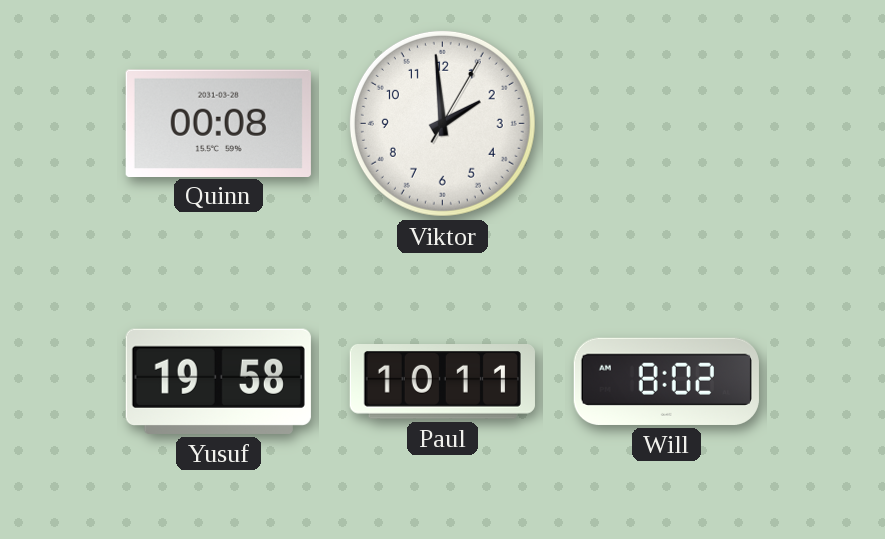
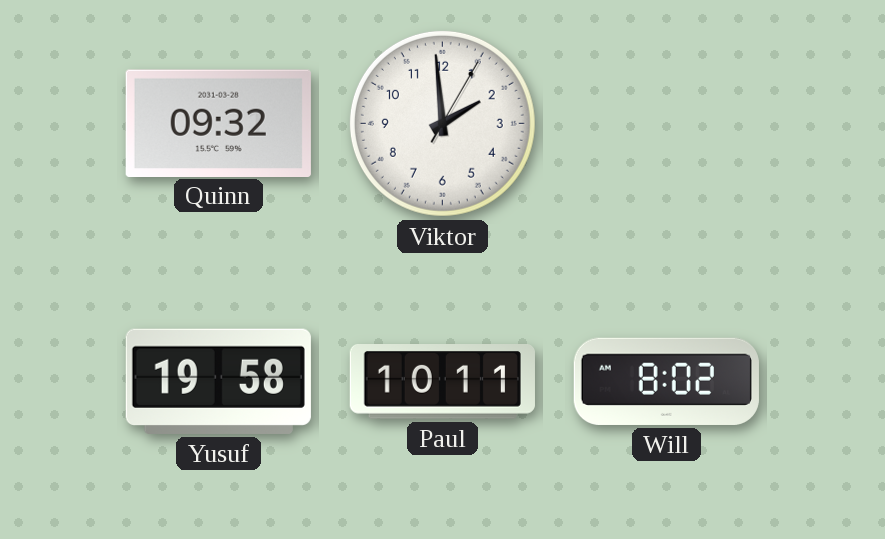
Quinn: 00:08 -> 09:32
